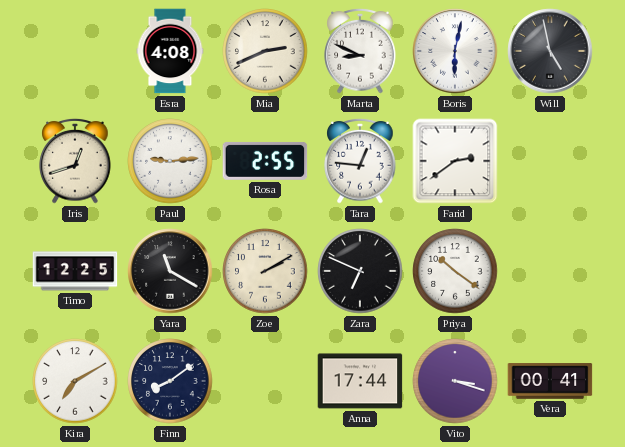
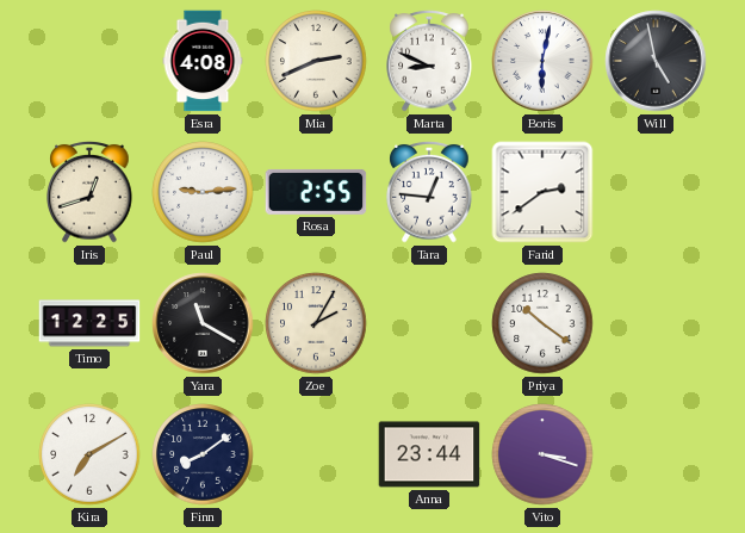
Zoe: 2:10 -> 2:05
Zara: 6:49 -> none
Anna: 17:44 -> 23:44
Vera: 00:41 -> none
